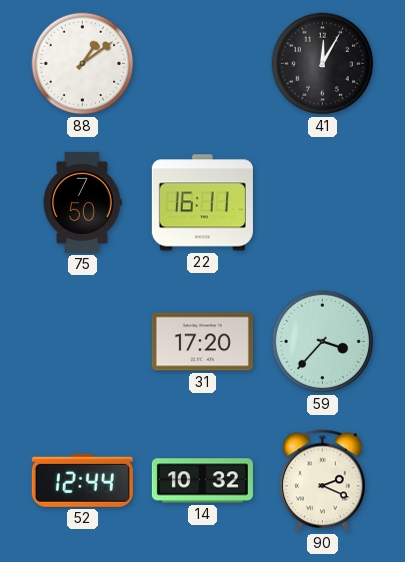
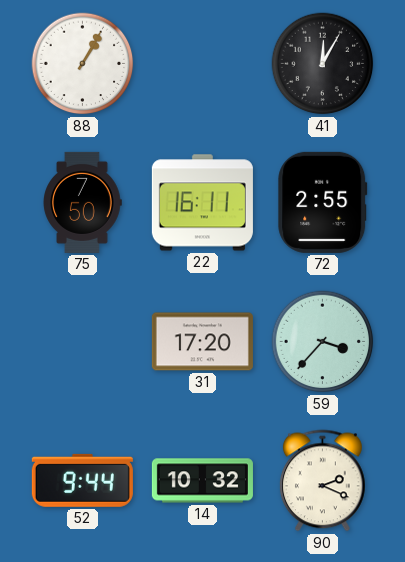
88: 1:09 -> 1:05
72: none -> 2:55
52: 12:44 -> 9:44
